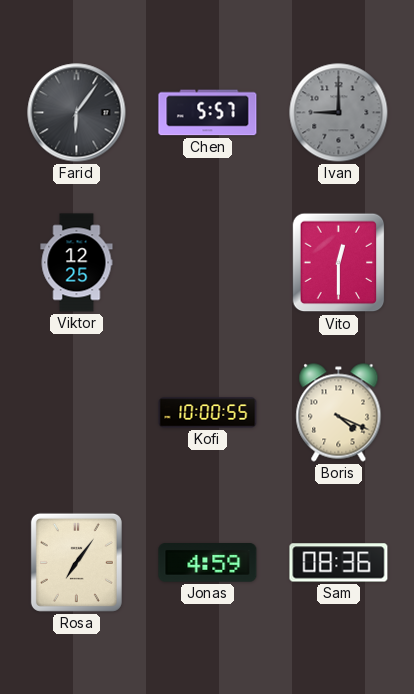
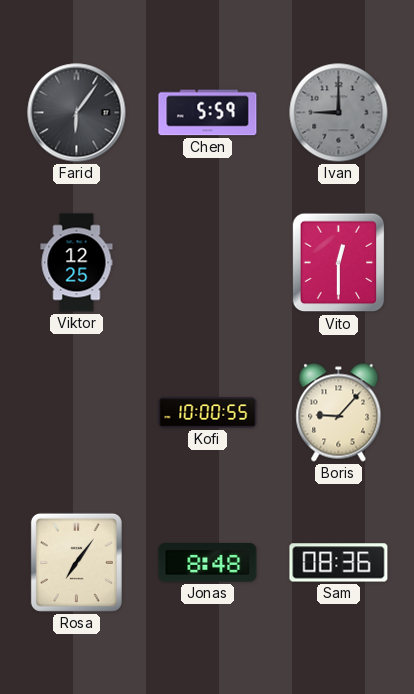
Chen: 5:57 -> 5:59
Boris: 4:19 -> 9:07
Jonas: 4:59 -> 8:48
